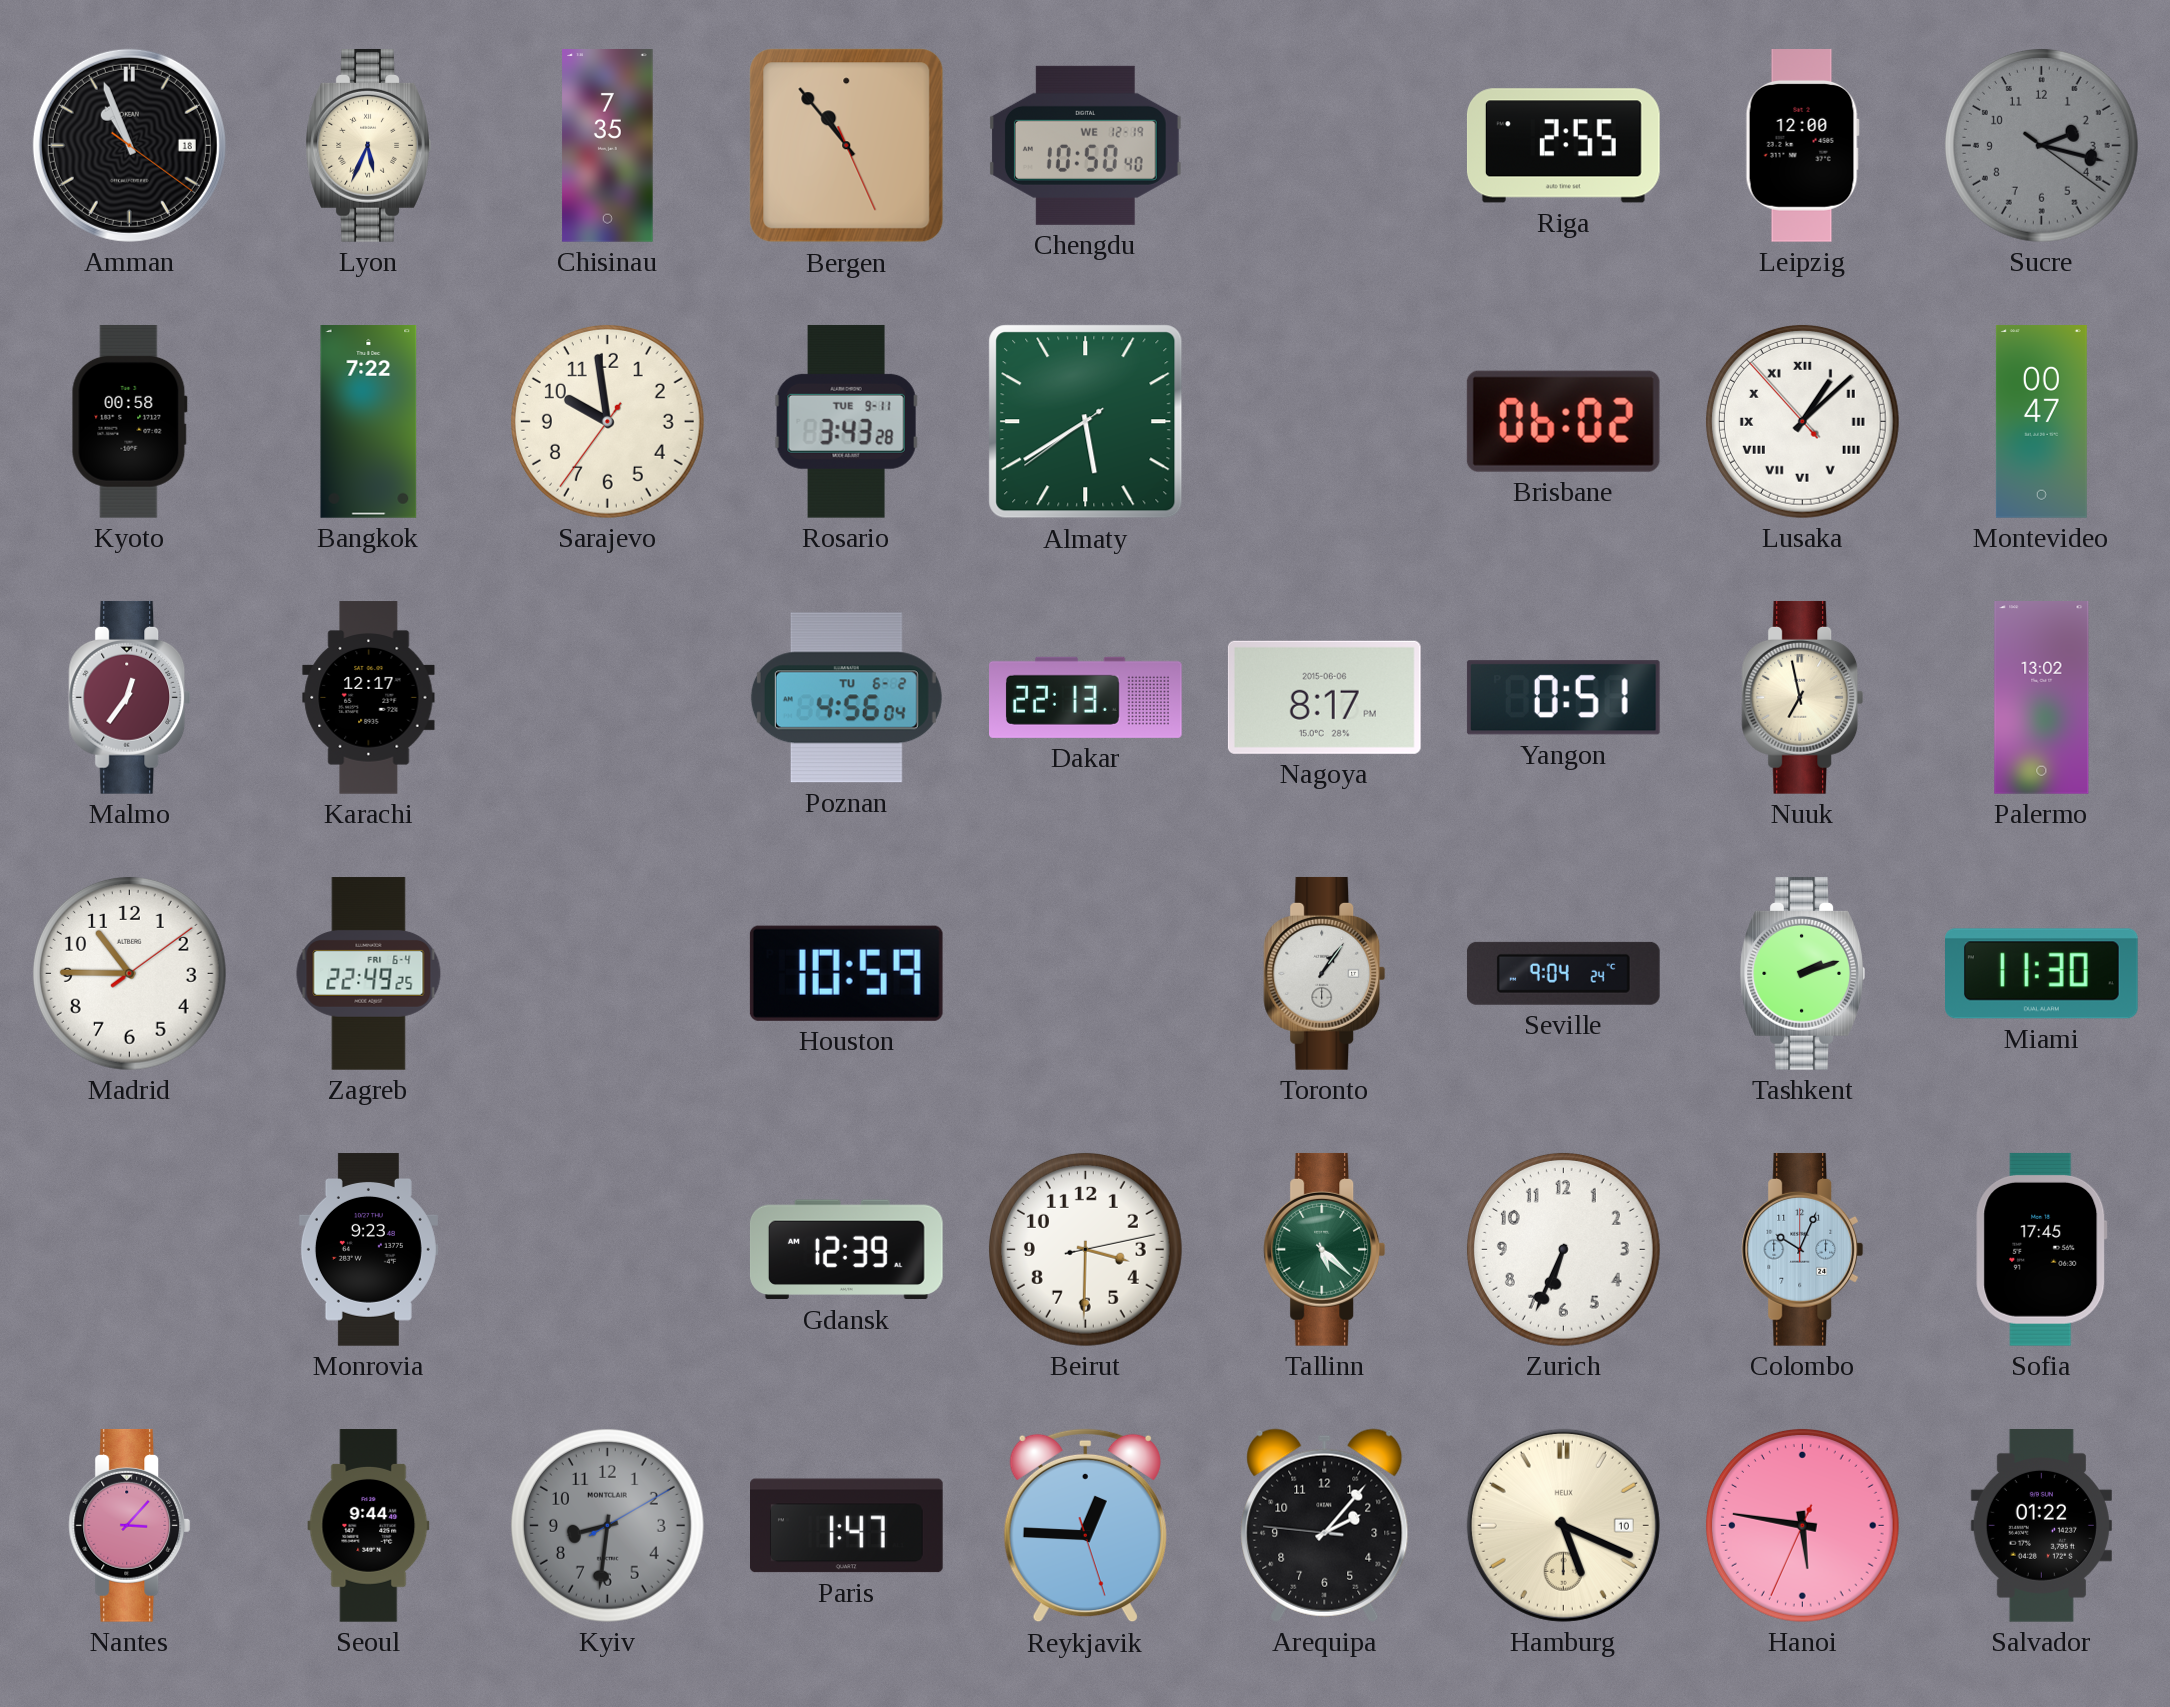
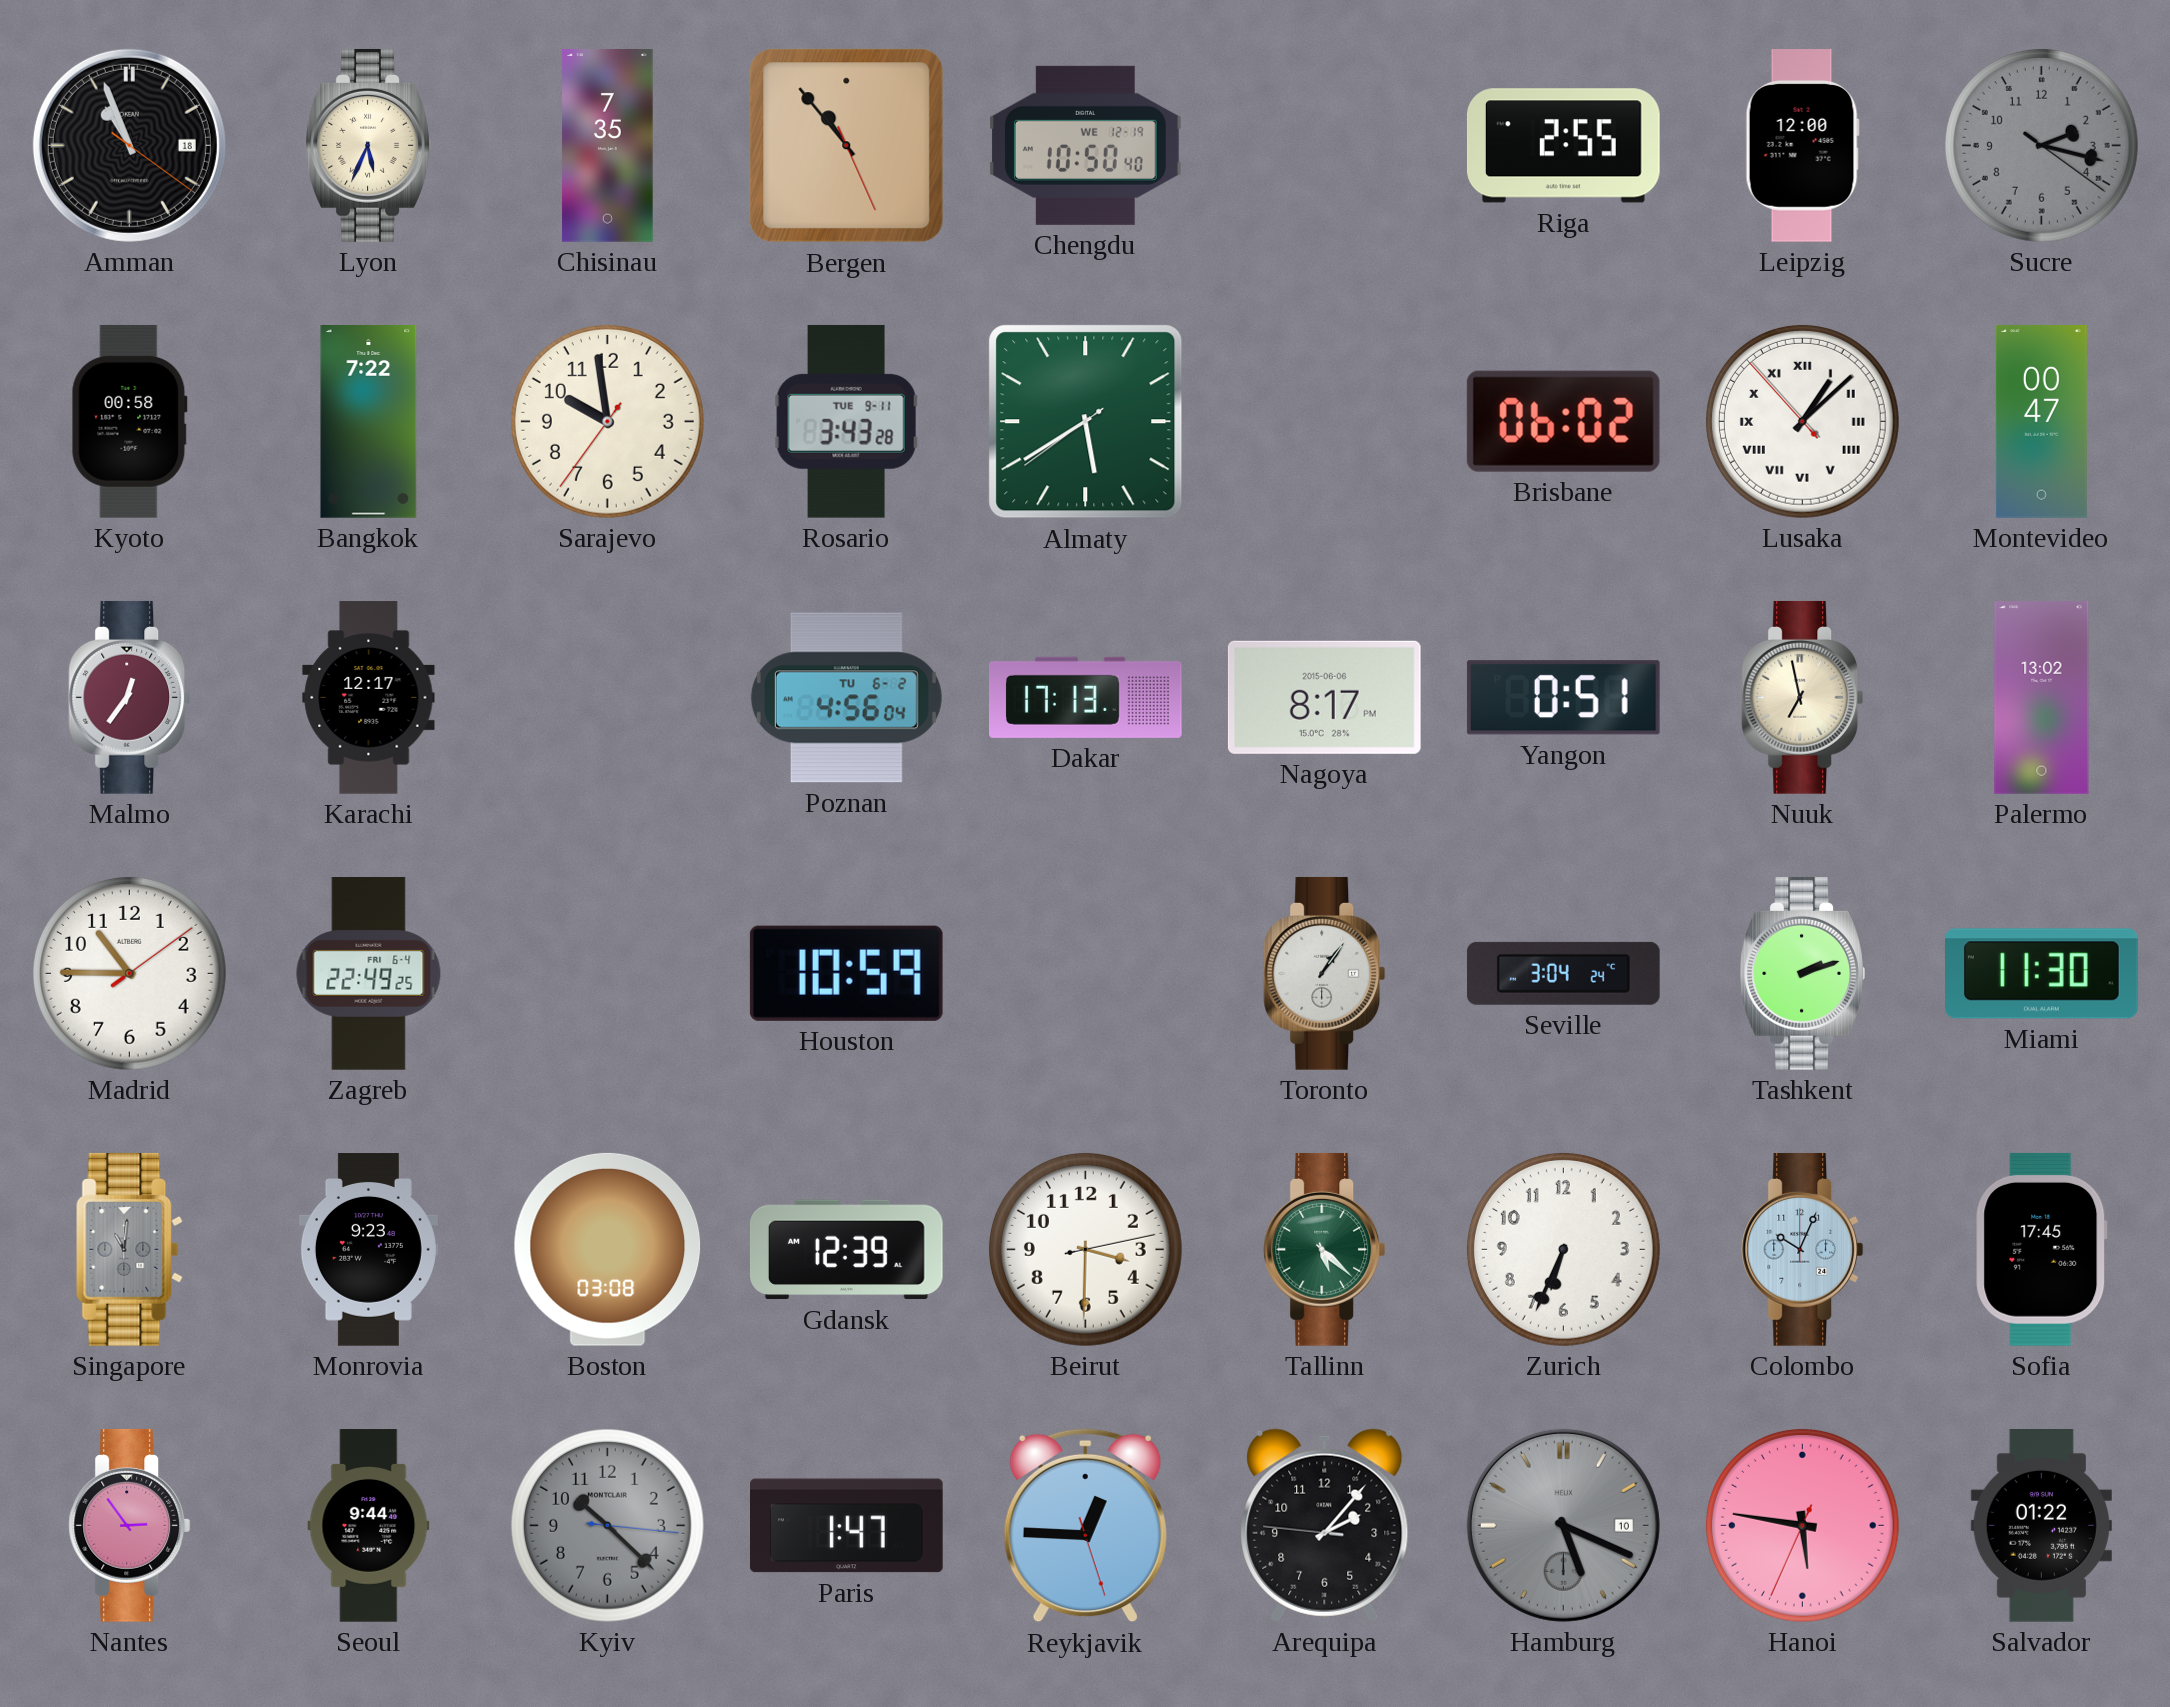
Dakar: 22:13 -> 17:13
Seville: 9:04 -> 3:04
Singapore: none -> 11:01
Boston: none -> 03:08
Nantes: 3:07 -> 2:54
Kyiv: 8:31 -> 10:22
Hamburg dial: cream -> grey
